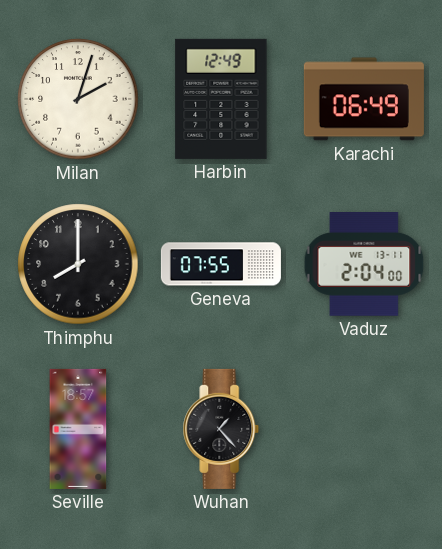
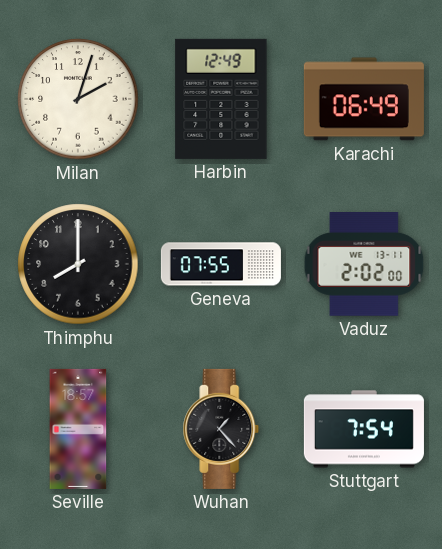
Vaduz: 2:04 -> 2:02
Stuttgart: none -> 7:54
